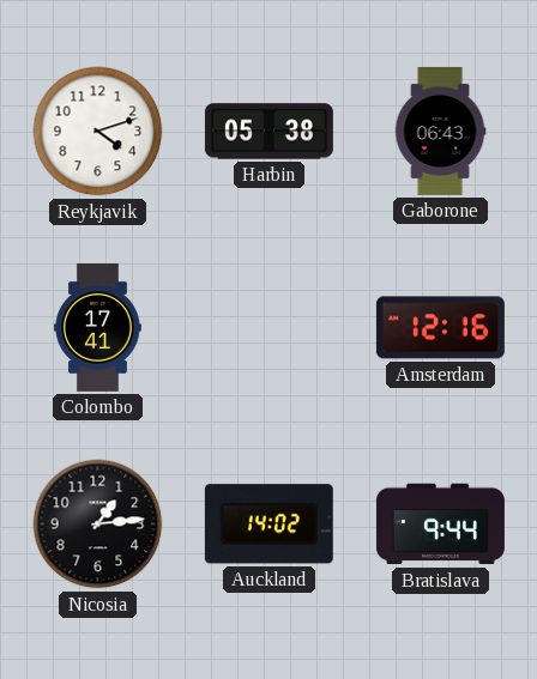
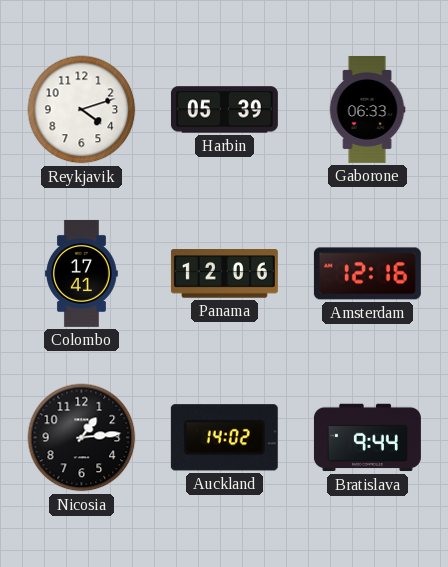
Harbin: 05:38 -> 05:39
Gaborone: 06:43 -> 06:33
Panama: none -> 12:06
